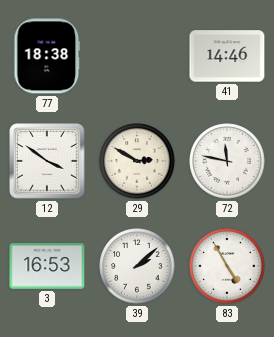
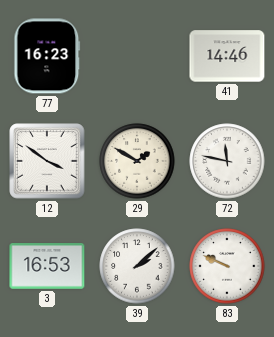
77: 18:38 -> 16:23
29: 2:50 -> 1:50
83: 4:55 -> 9:49
